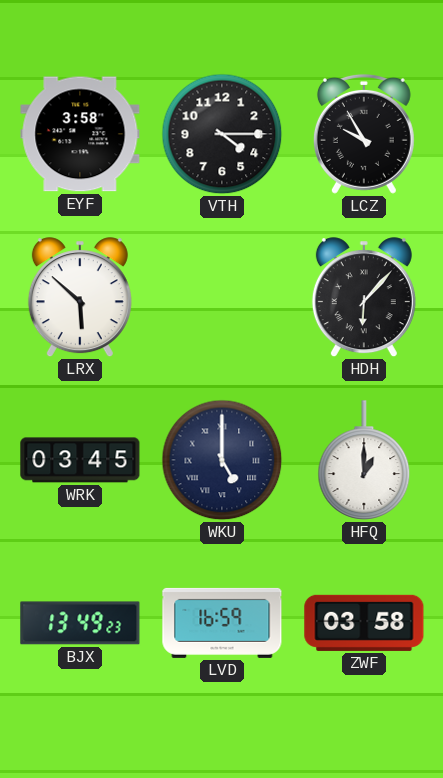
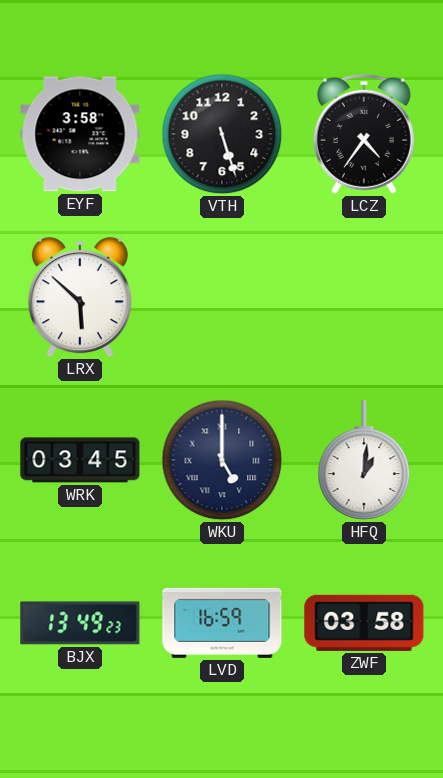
VTH: 4:15 -> 5:27
LCZ: 9:55 -> 4:36
HDH: 6:07 -> none
HFQ: 1:00 -> 1:01
